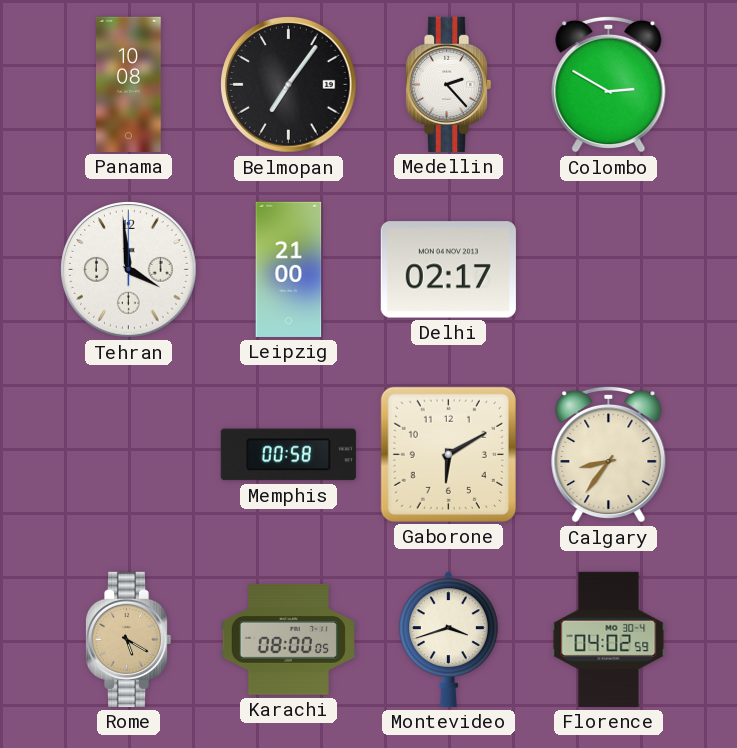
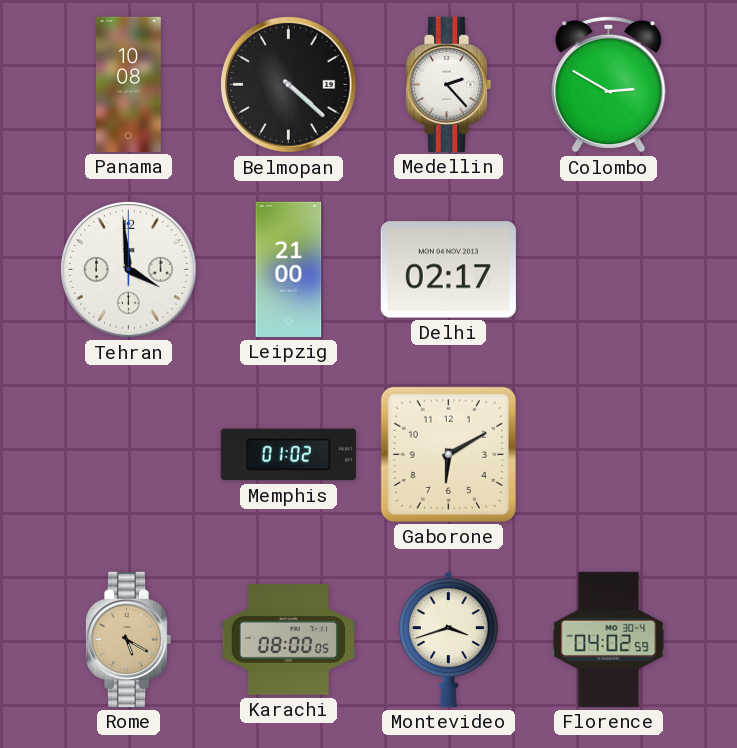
Belmopan: 7:06 -> 4:22
Memphis: 00:58 -> 01:02
Calgary: 8:36 -> none
